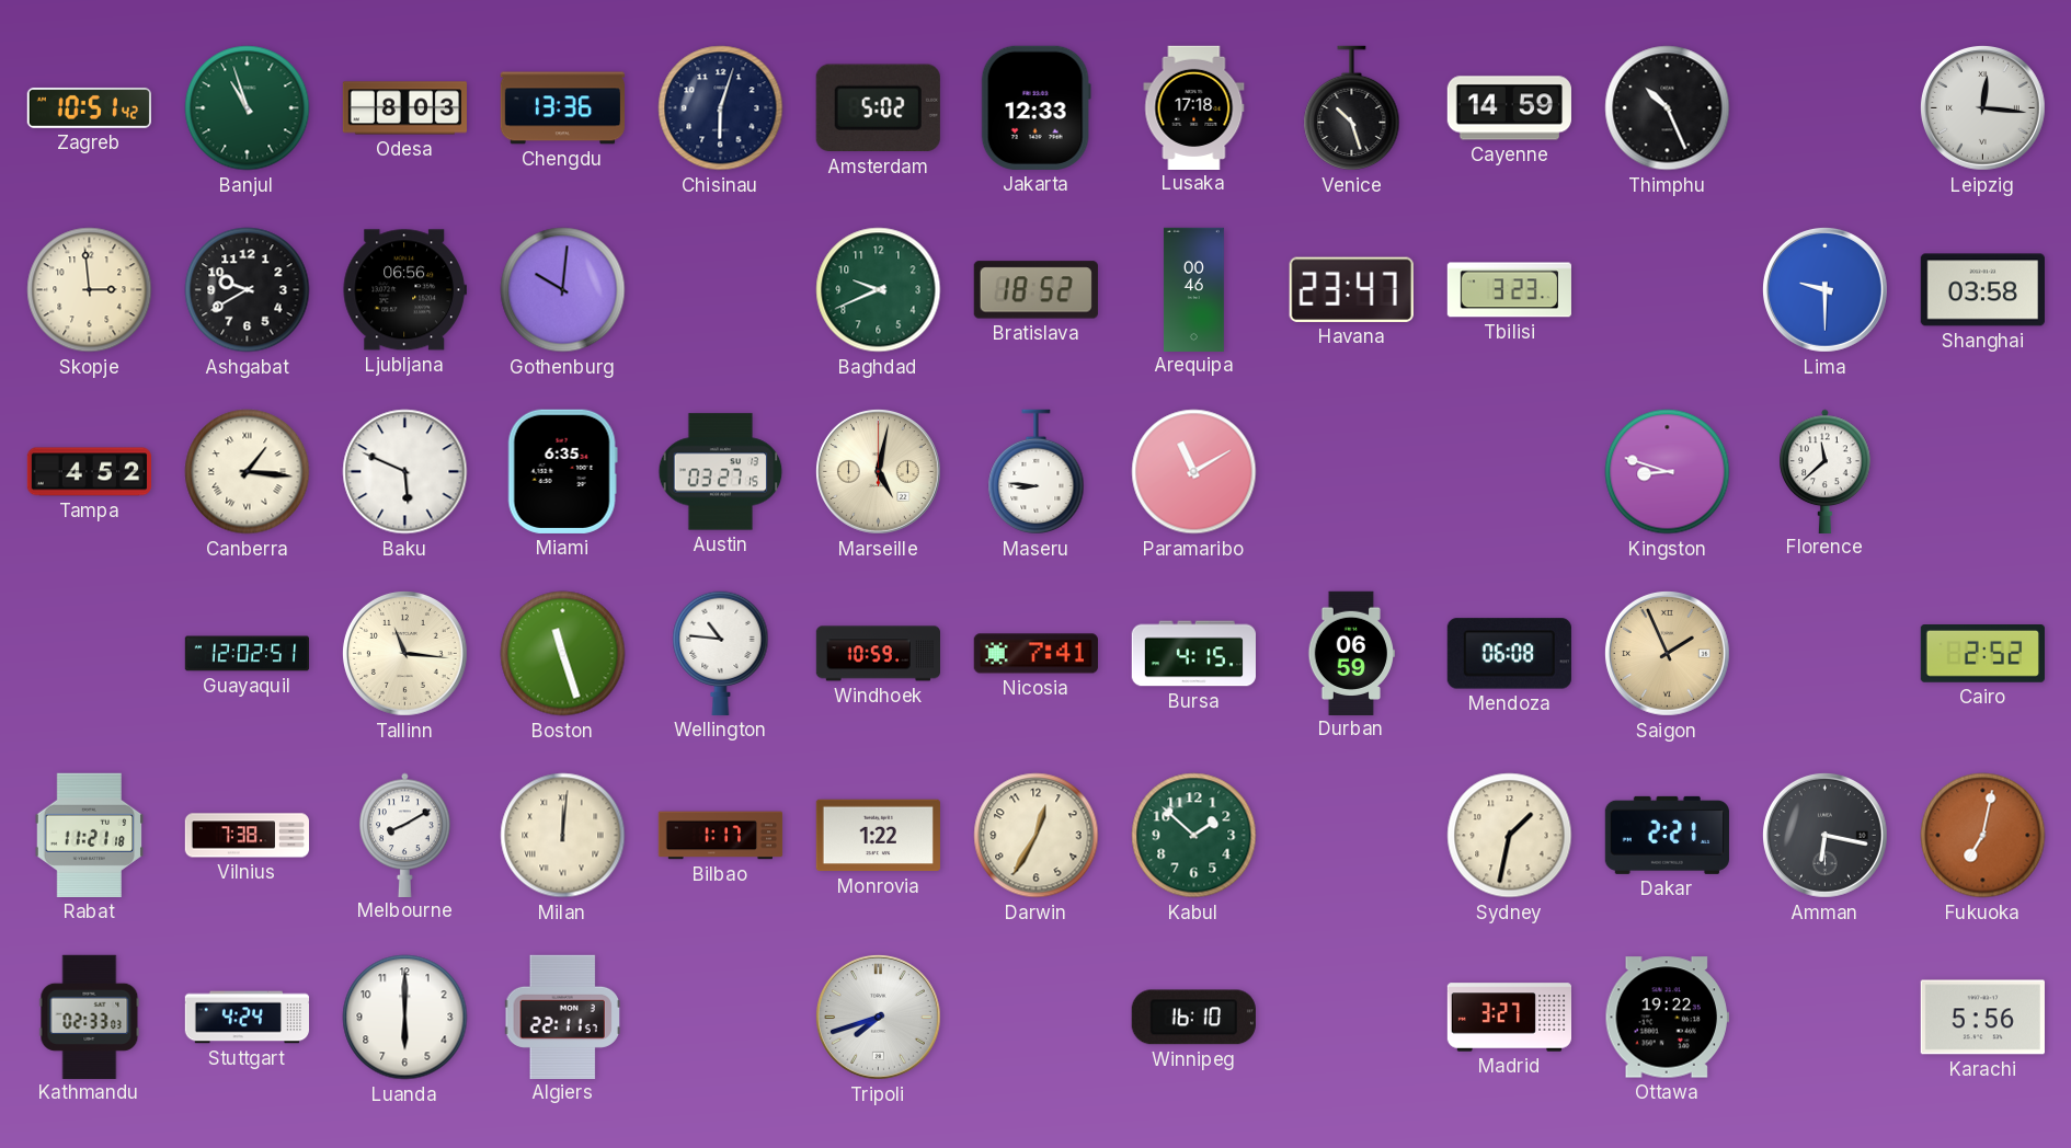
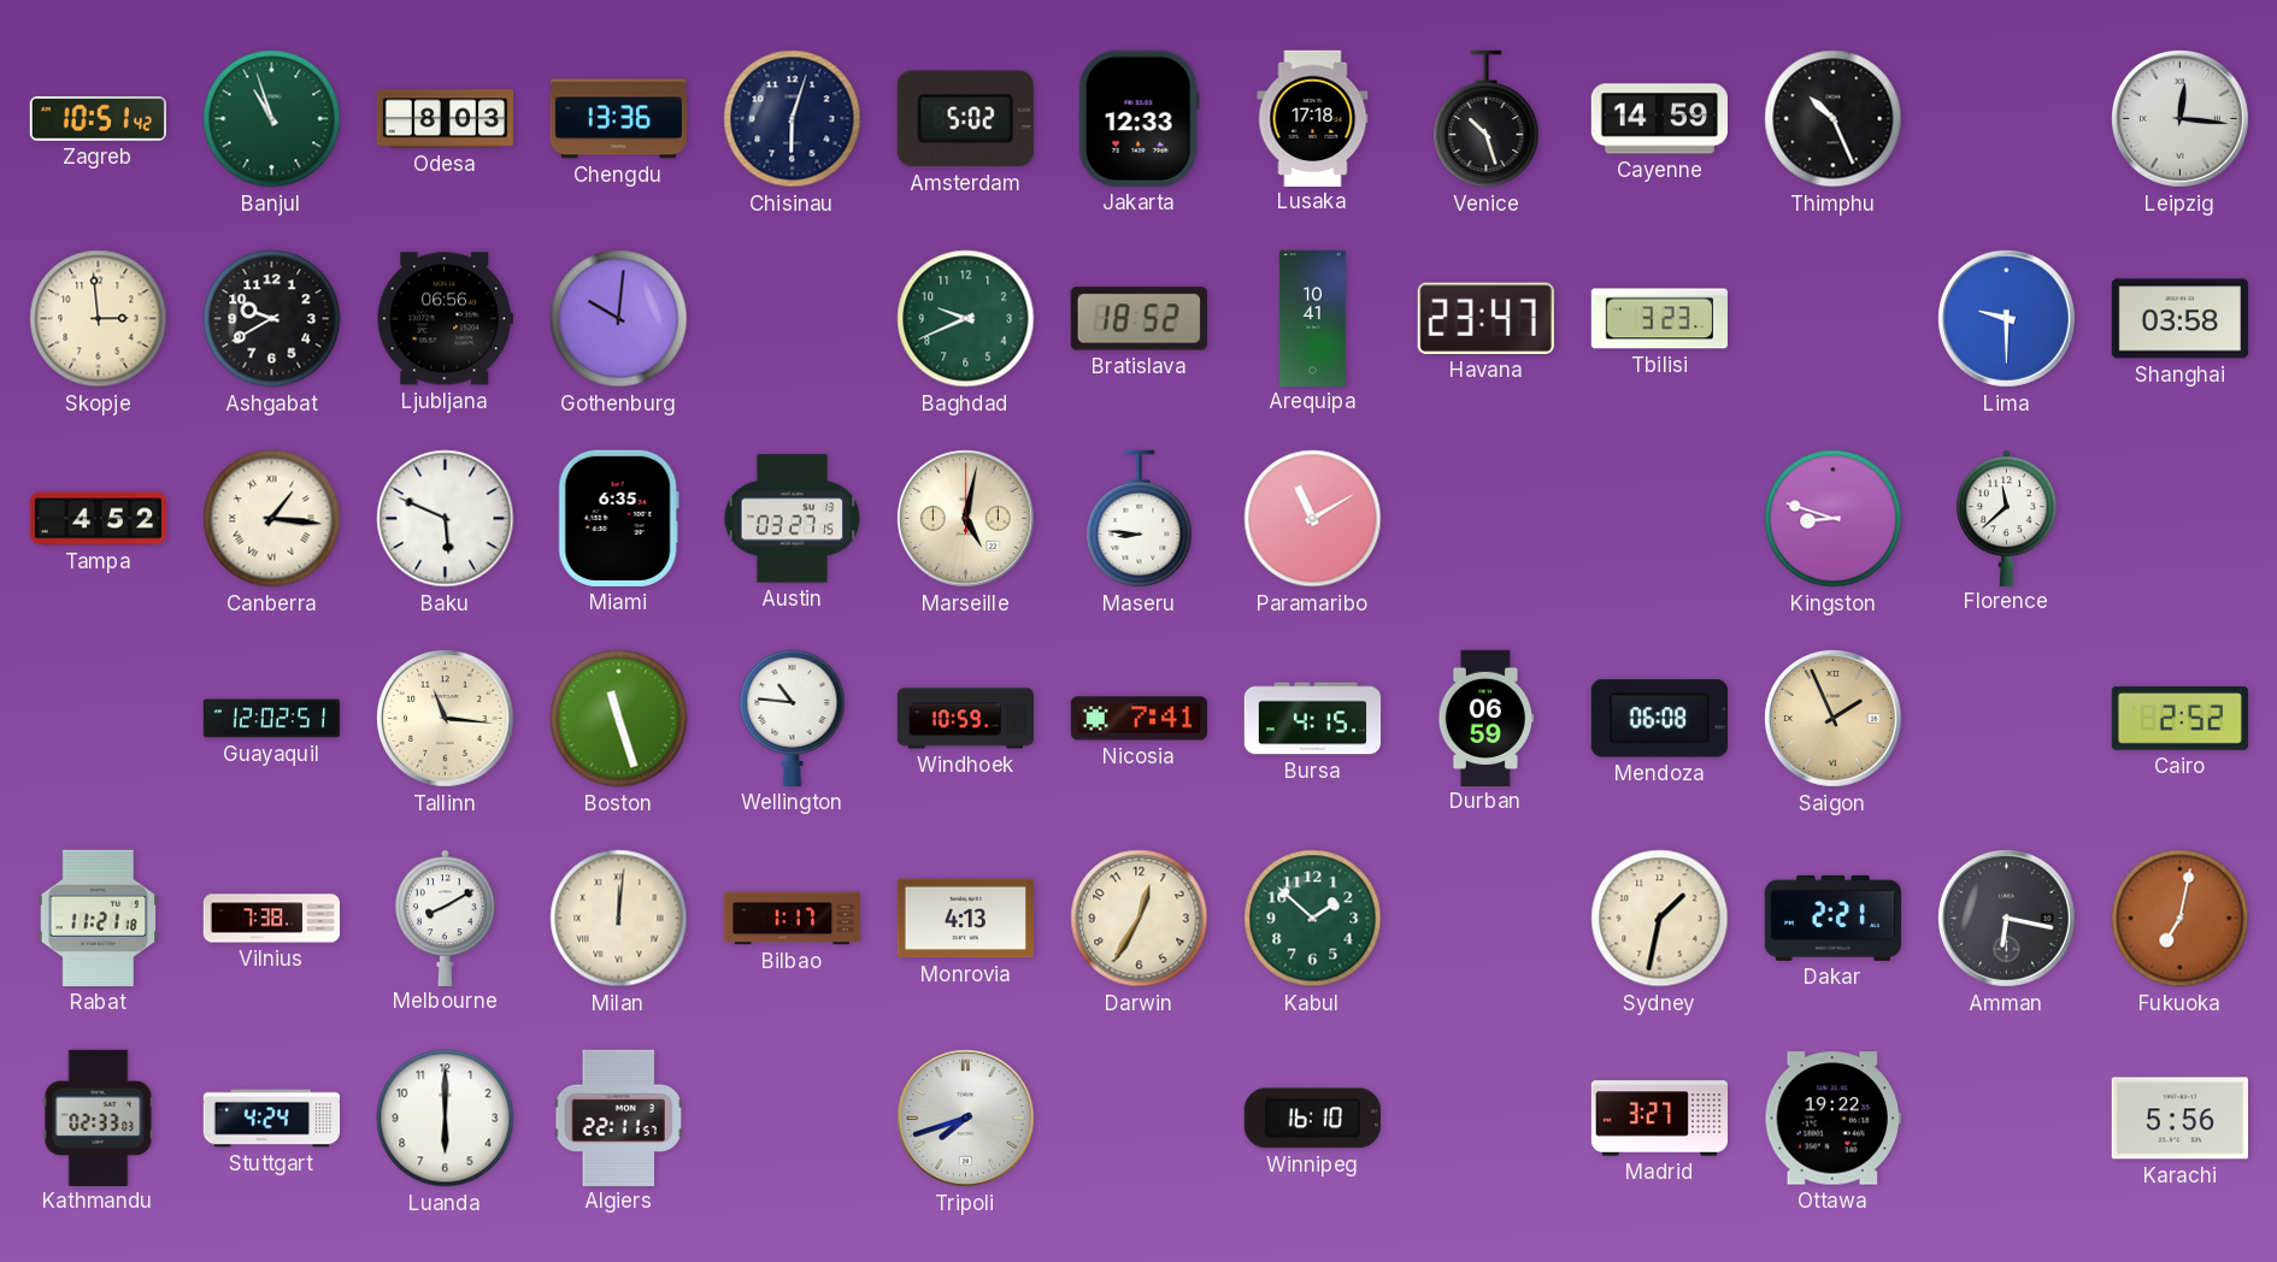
Arequipa: 00:46 -> 10:41
Monrovia: 1:22 -> 4:13
